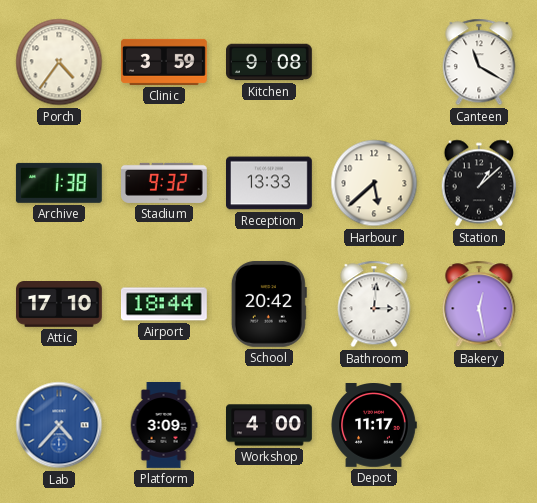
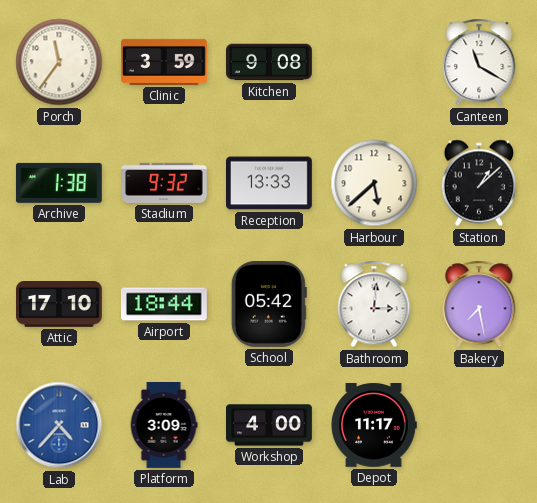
Porch: 4:36 -> 11:36
School: 20:42 -> 05:42
Bakery: 12:28 -> 7:28
